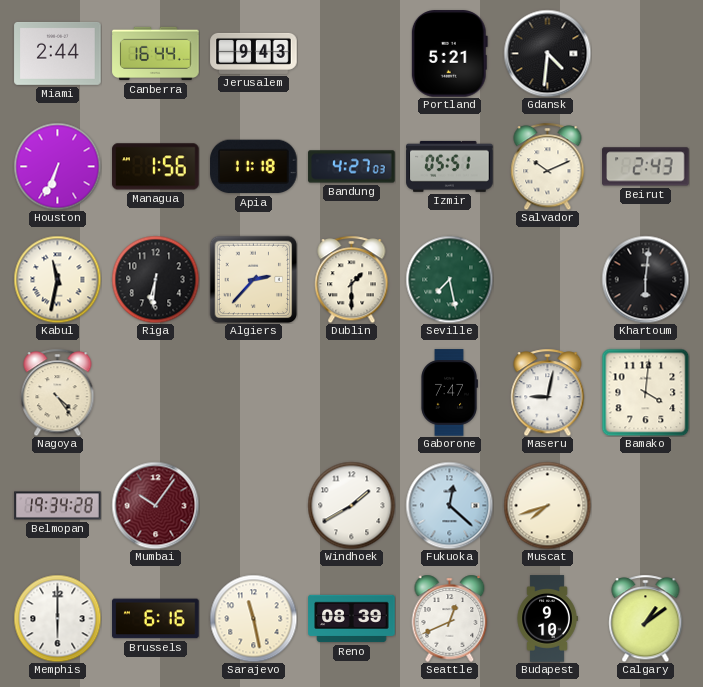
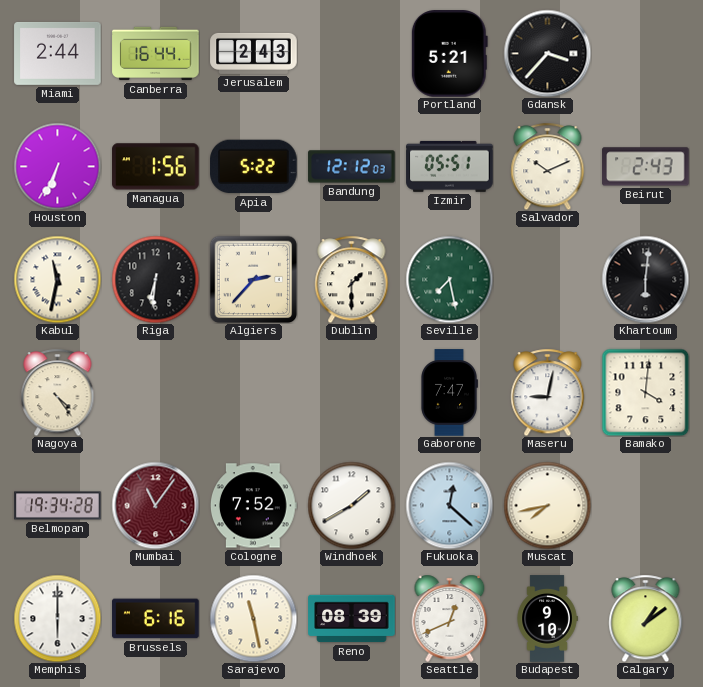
Jerusalem: 9:43 -> 2:43
Gdansk: 4:31 -> 3:37
Apia: 11:18 -> 5:22
Bandung: 4:27 -> 12:12
Mumbai: 10:06 -> 11:06
Cologne: none -> 7:52
Muscat: 7:42 -> 7:43
